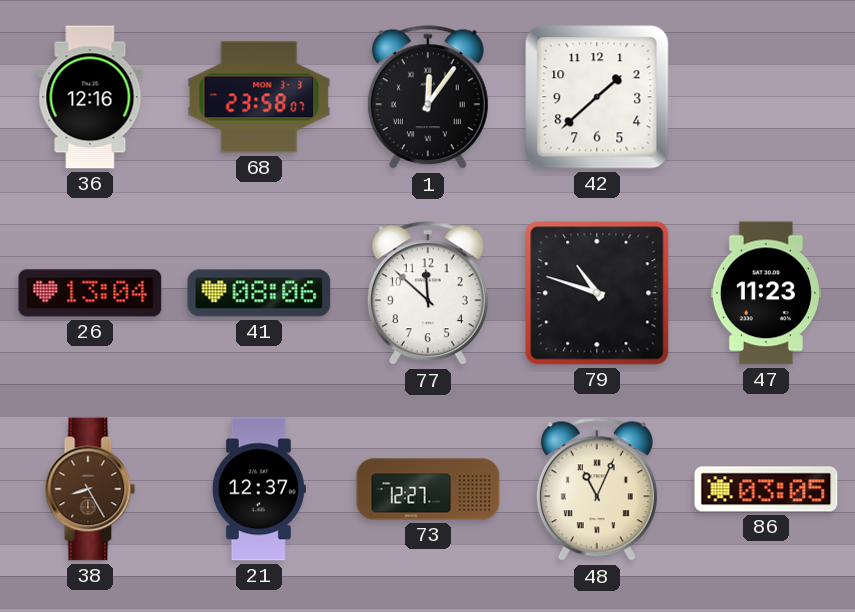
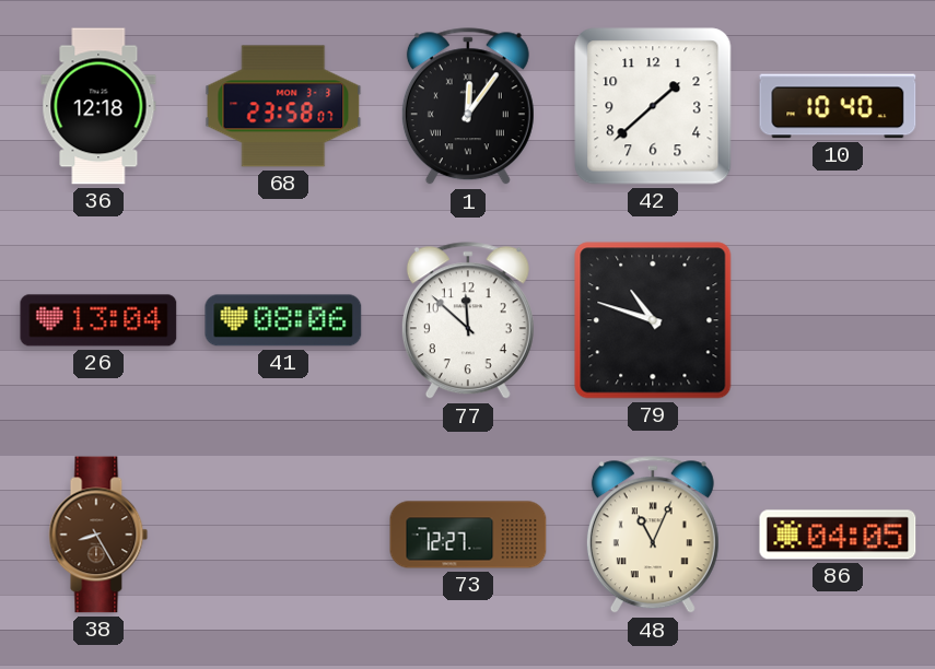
36: 12:16 -> 12:18
10: none -> 10:40
47: 11:23 -> none
21: 12:37 -> none
86: 03:05 -> 04:05
